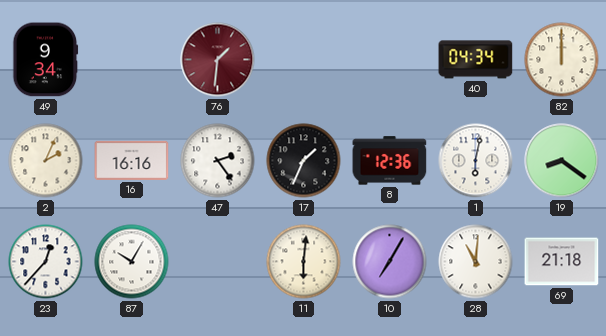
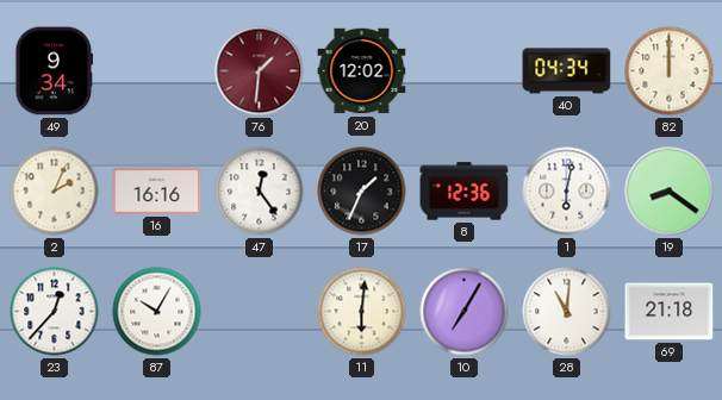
20: none -> 12:02
47: 2:24 -> 12:24
